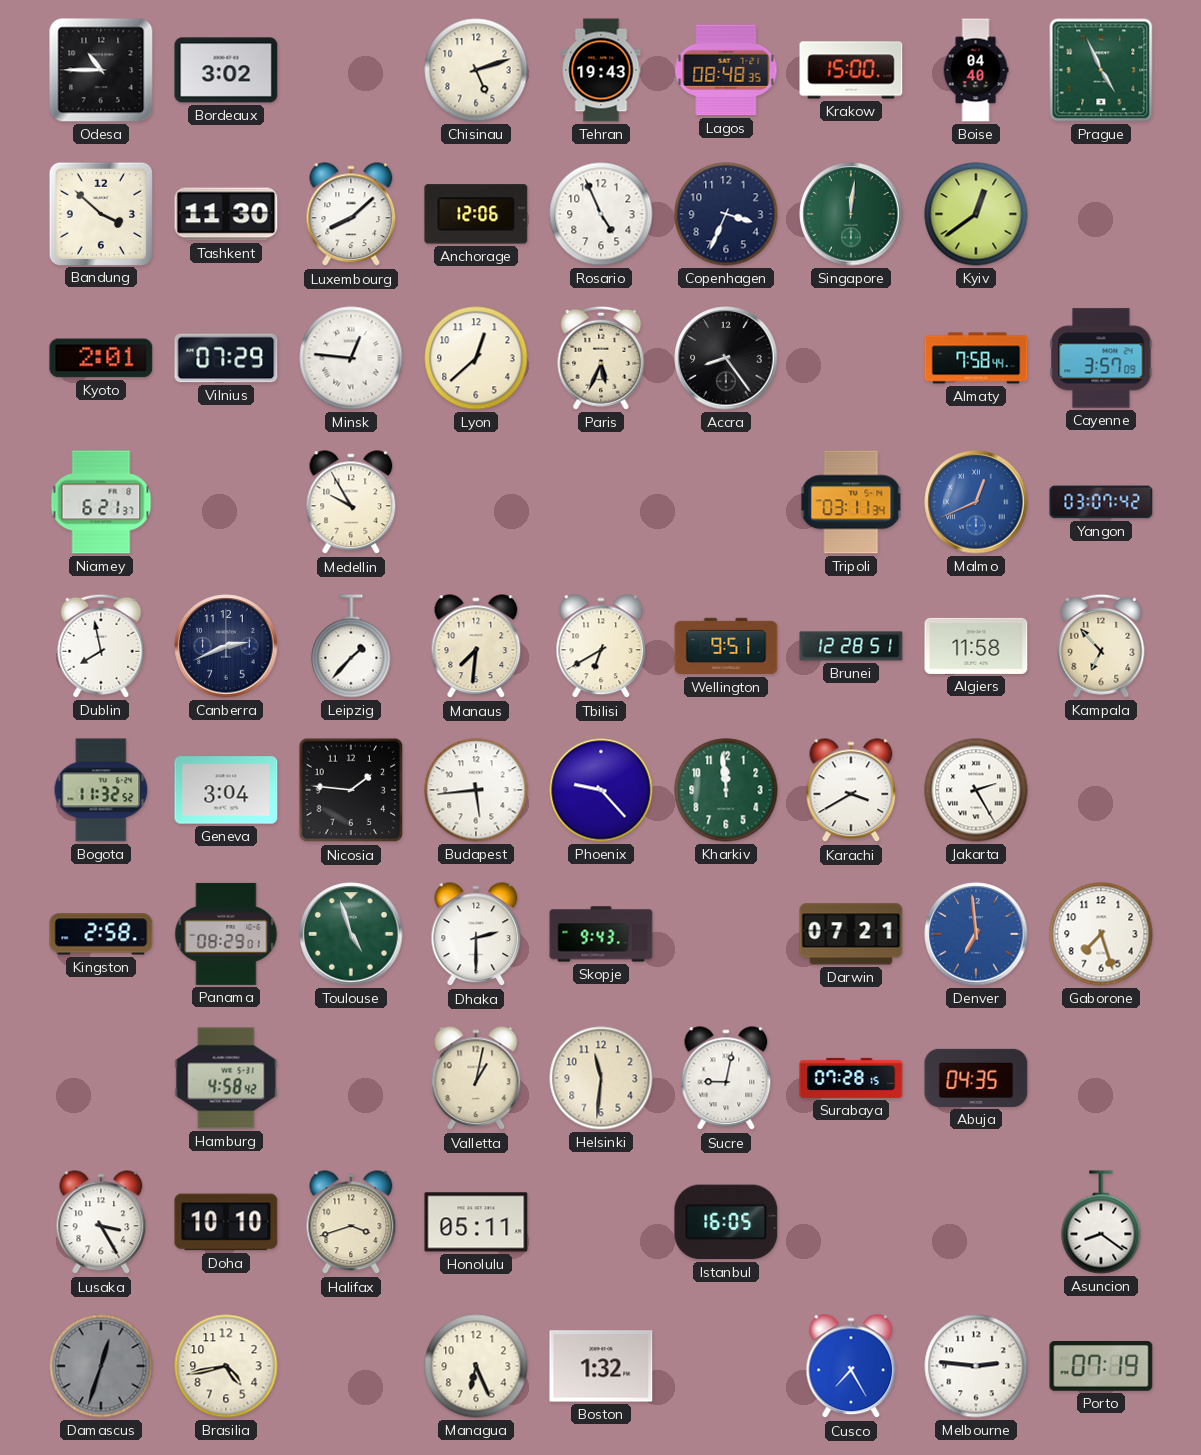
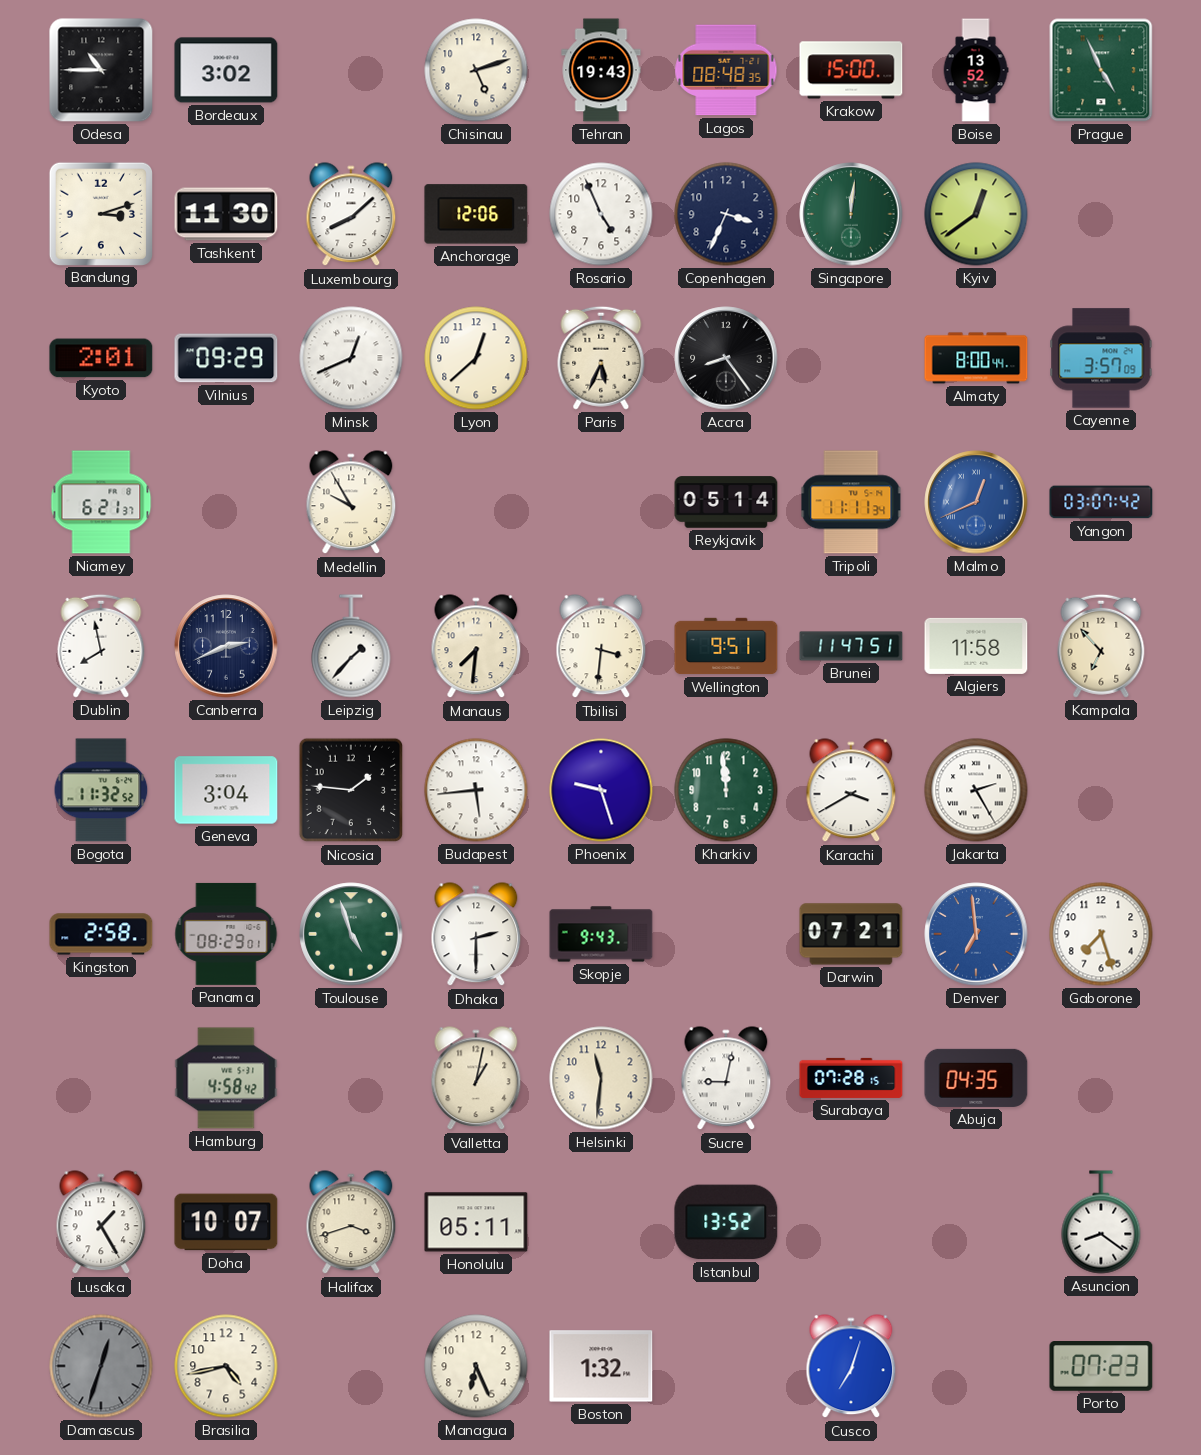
Boise: 04:40 -> 13:52
Bandung: 3:52 -> 3:12
Vilnius: 07:29 -> 09:29
Minsk: 12:46 -> 12:41
Almaty: 7:58 -> 8:00
Reykjavik: none -> 05:14
Tripoli: 03:11 -> 11:11
Tbilisi: 6:40 -> 3:31
Brunei: 12:28 -> 11:47
Phoenix: 9:23 -> 9:27
Lusaka: 3:25 -> 1:25
Doha: 10:10 -> 10:07
Istanbul: 16:05 -> 13:52
Cusco: 7:25 -> 7:03
Melbourne: 2:46 -> none
Porto: 07:19 -> 07:23
